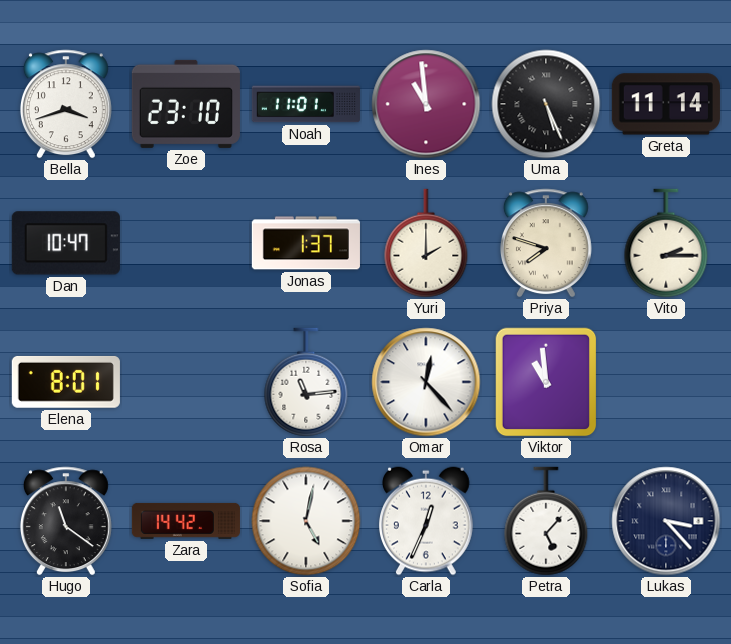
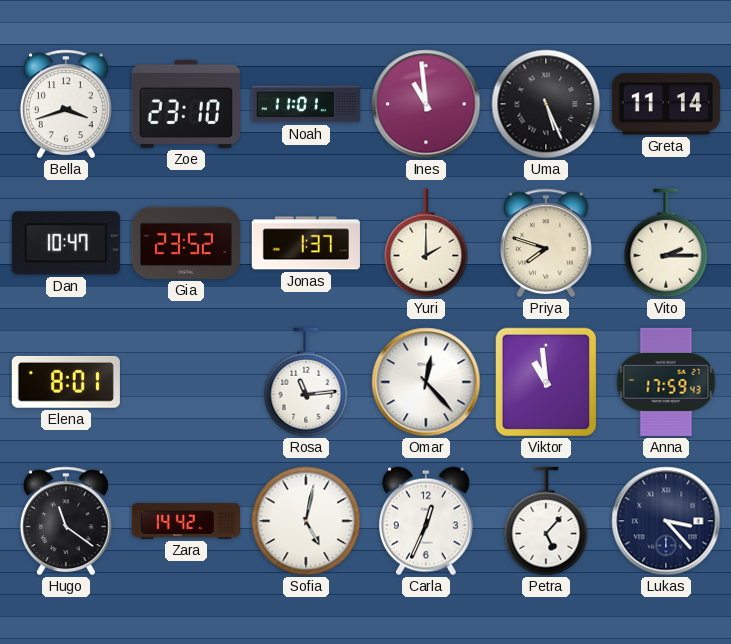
Gia: none -> 23:52
Anna: none -> 17:59
